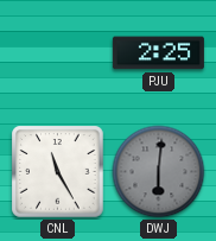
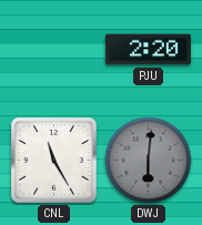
PJU: 2:25 -> 2:20
